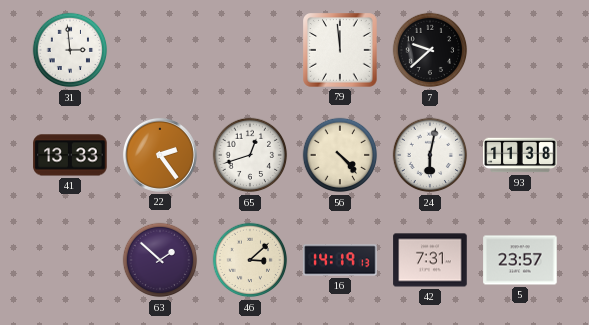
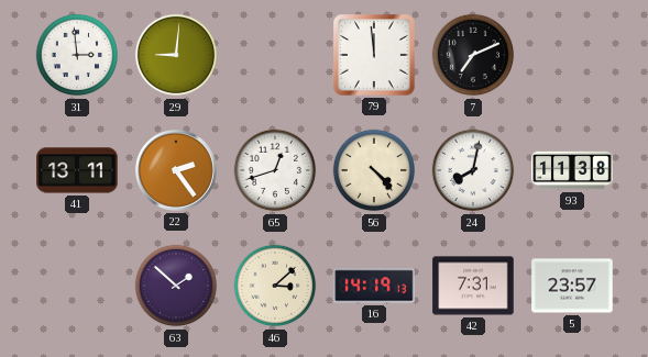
29: none -> 9:01
7: 9:38 -> 7:11
41: 13:33 -> 13:11
24: 6:02 -> 8:02
